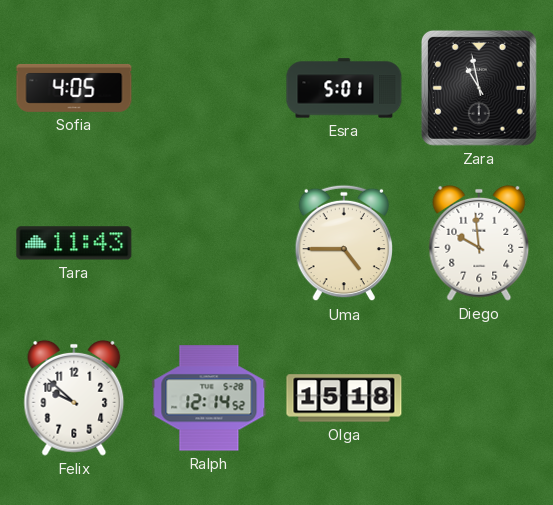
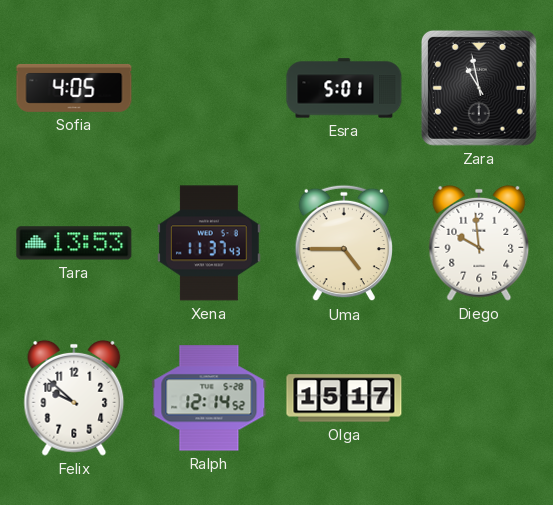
Tara: 11:43 -> 13:53
Xena: none -> 11:37
Olga: 15:18 -> 15:17
